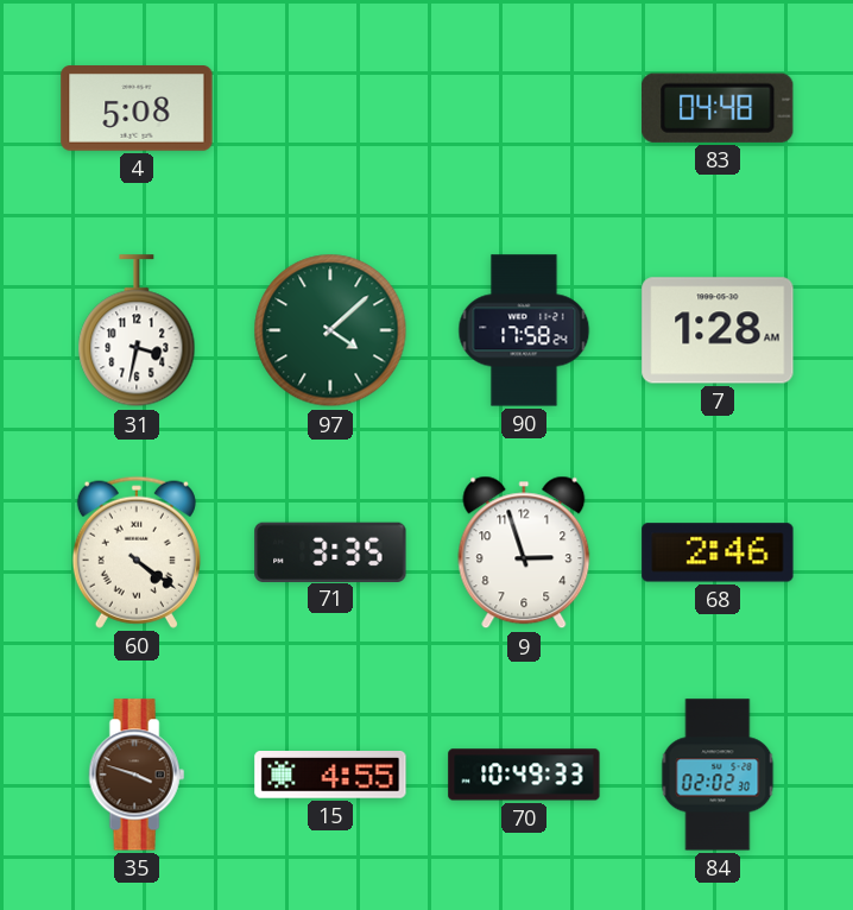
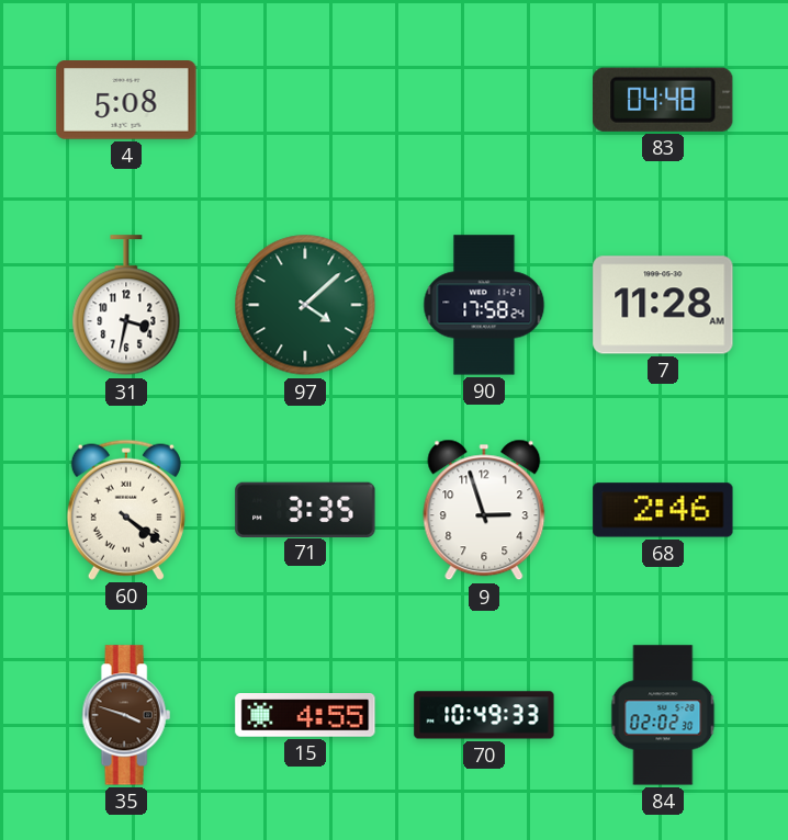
7: 1:28 -> 11:28
